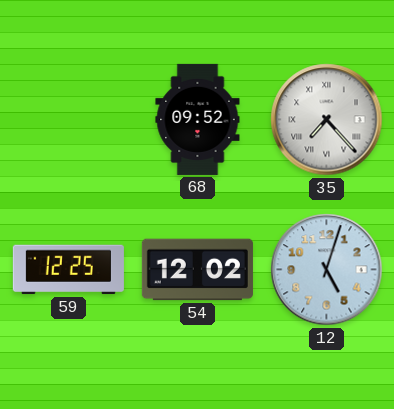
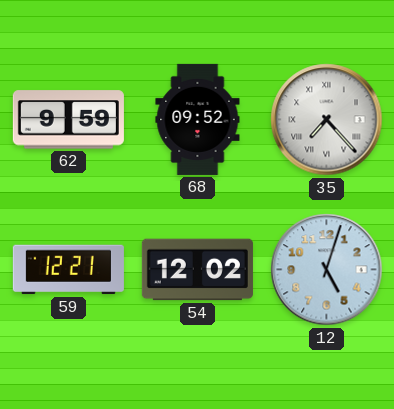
62: none -> 9:59
59: 12:25 -> 12:21
